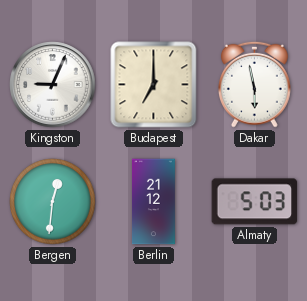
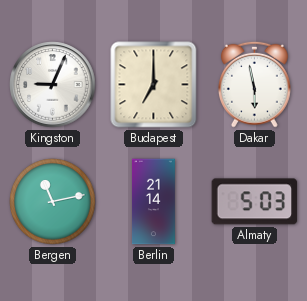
Bergen: 12:31 -> 11:13
Berlin: 21:12 -> 21:14
